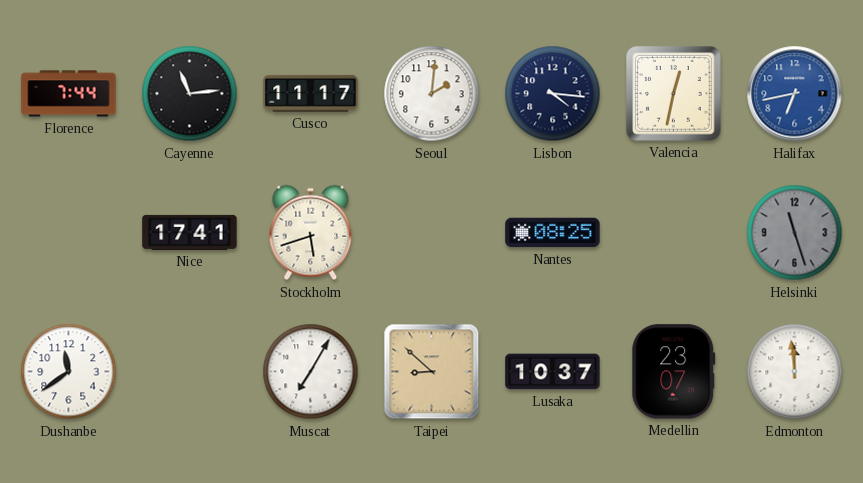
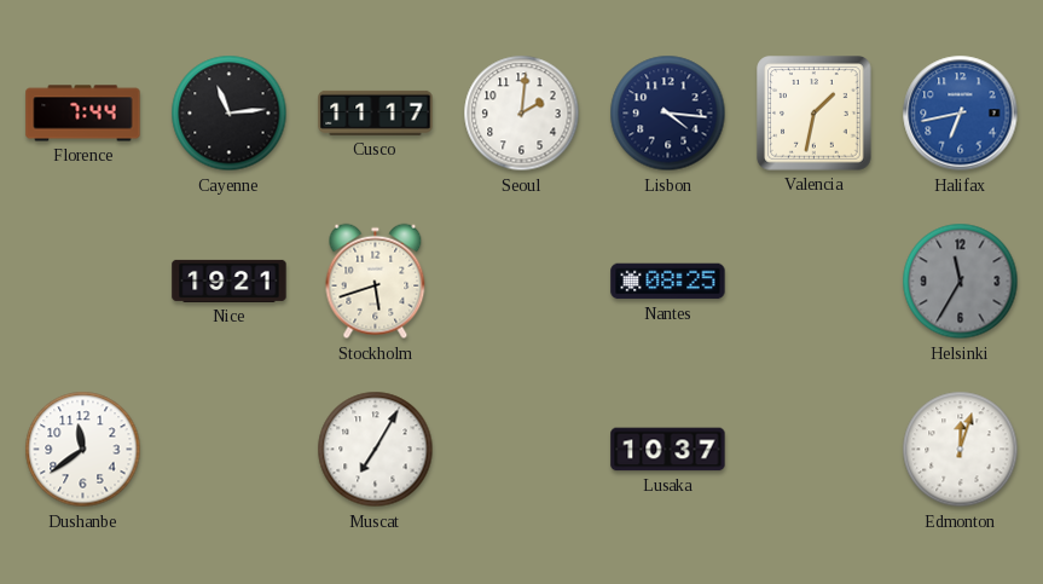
Valencia: 12:32 -> 1:32
Nice: 17:41 -> 19:21
Helsinki: 11:27 -> 11:35
Taipei: 8:52 -> none
Medellin: 23:07 -> none
Edmonton: 11:59 -> 12:03
